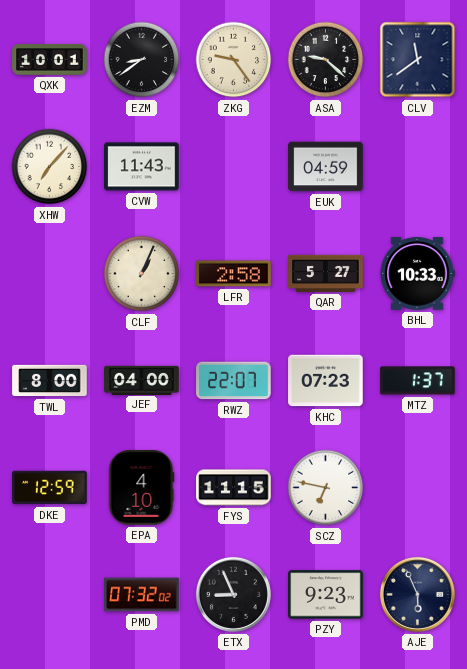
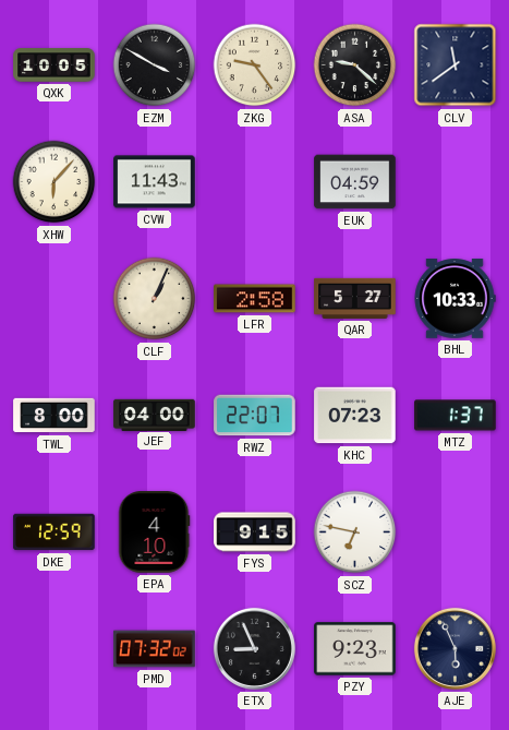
QXK: 10:01 -> 10:05
EZM: 8:39 -> 3:50
XHW: 7:07 -> 6:07
FYS: 11:15 -> 9:15
